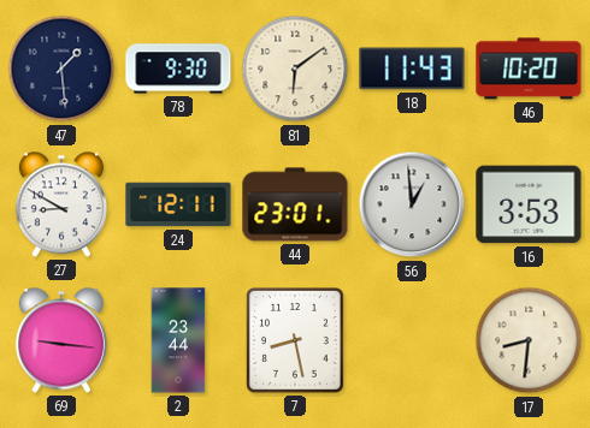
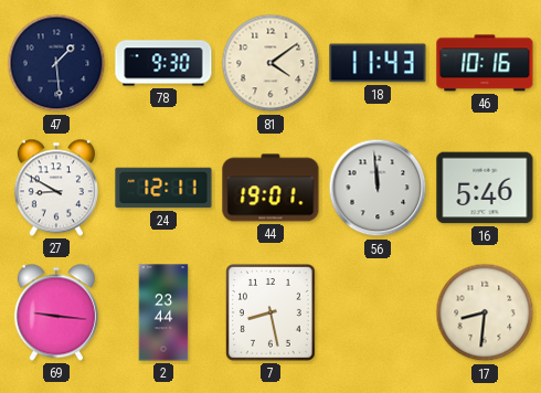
81: 6:09 -> 4:09
46: 10:20 -> 10:16
44: 23:01 -> 19:01
56: 12:59 -> 11:59
16: 3:53 -> 5:46
